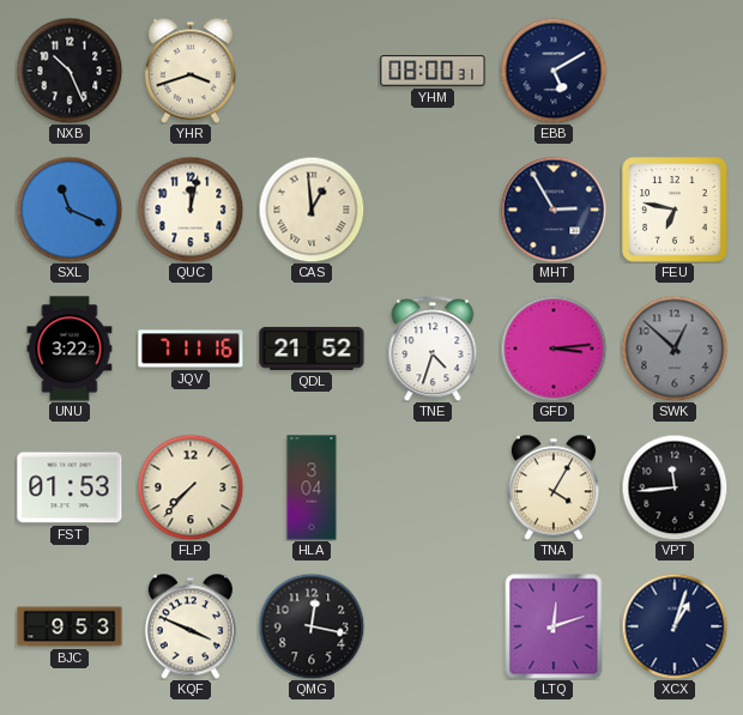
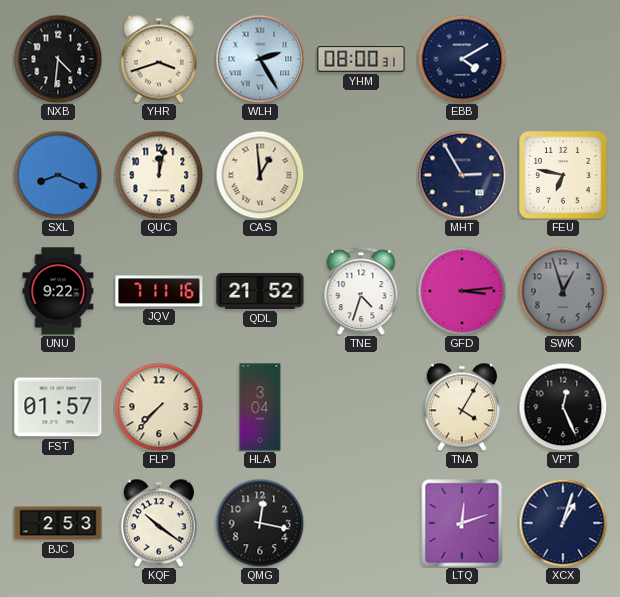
NXB: 10:26 -> 4:31
WLH: none -> 2:25
EBB: 5:10 -> 4:10
SXL: 11:19 -> 8:19
UNU: 3:22 -> 9:22
SWK: 12:52 -> 12:57
FST: 01:53 -> 01:57
VPT: 11:44 -> 12:26
BJC: 9:53 -> 2:53
KQF: 3:49 -> 10:21
